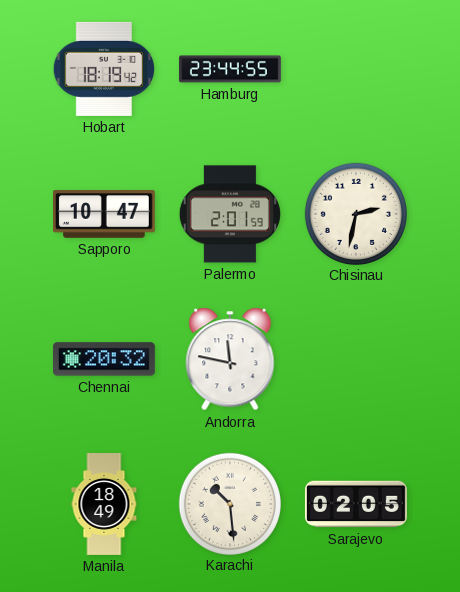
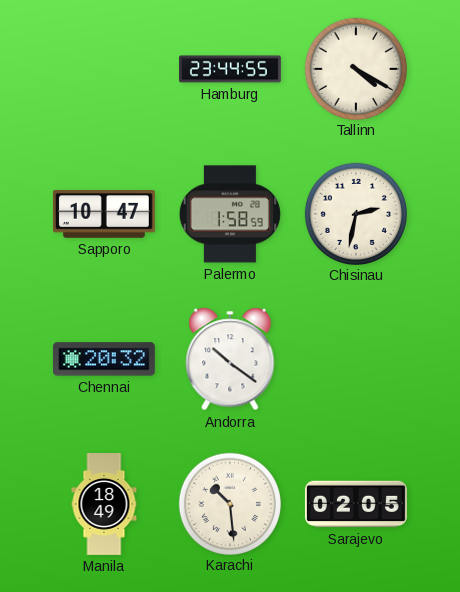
Hobart: 18:19 -> none
Tallinn: none -> 4:20
Palermo: 2:01 -> 1:58
Andorra: 11:47 -> 10:21
